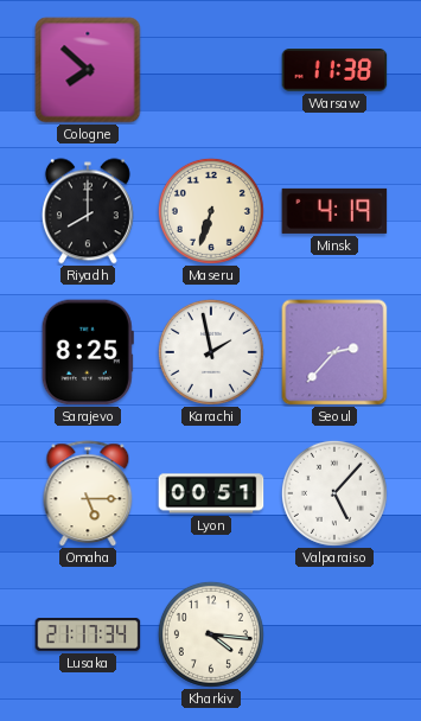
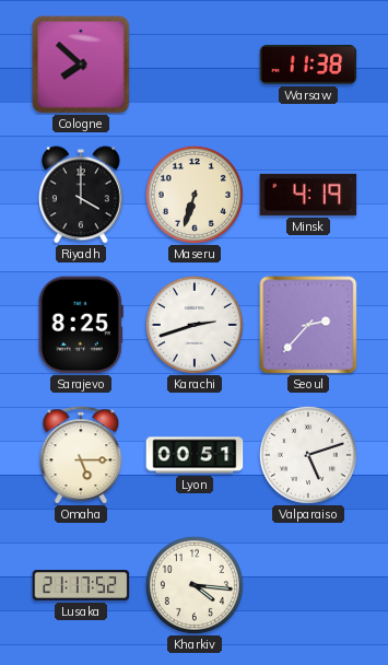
Riyadh: 8:00 -> 4:00
Karachi: 1:58 -> 2:42
Valparaiso: 5:07 -> 5:12
Lusaka: 21:17:34 -> 21:17:52
